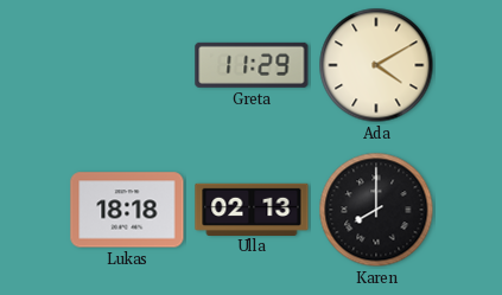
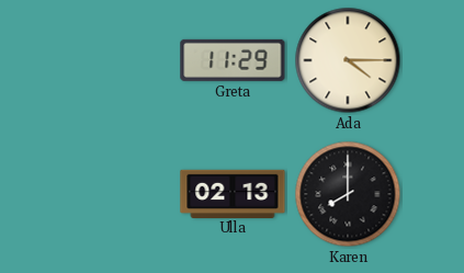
Ada: 4:10 -> 4:15
Lukas: 18:18 -> none
